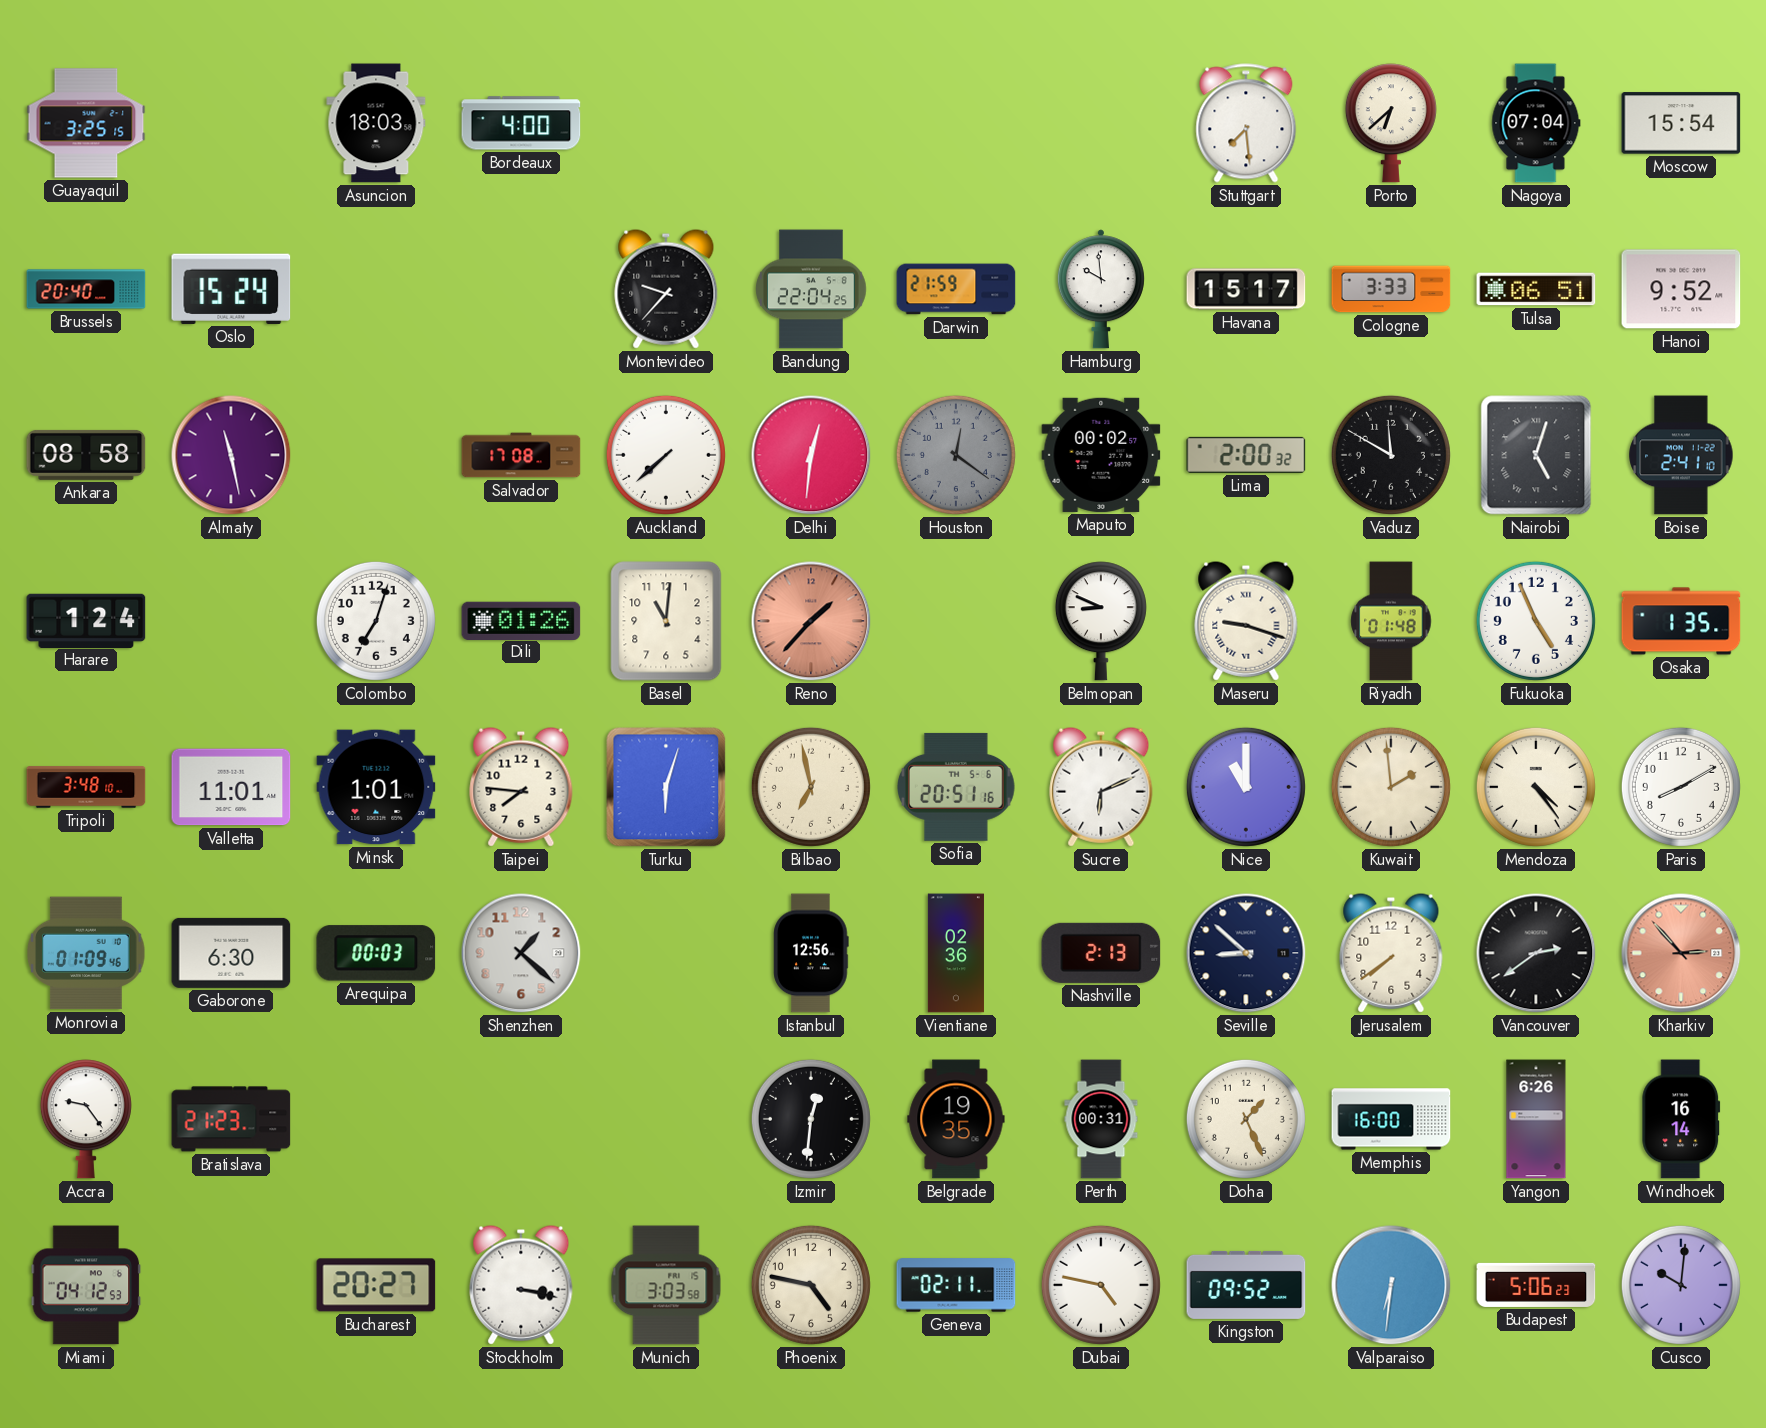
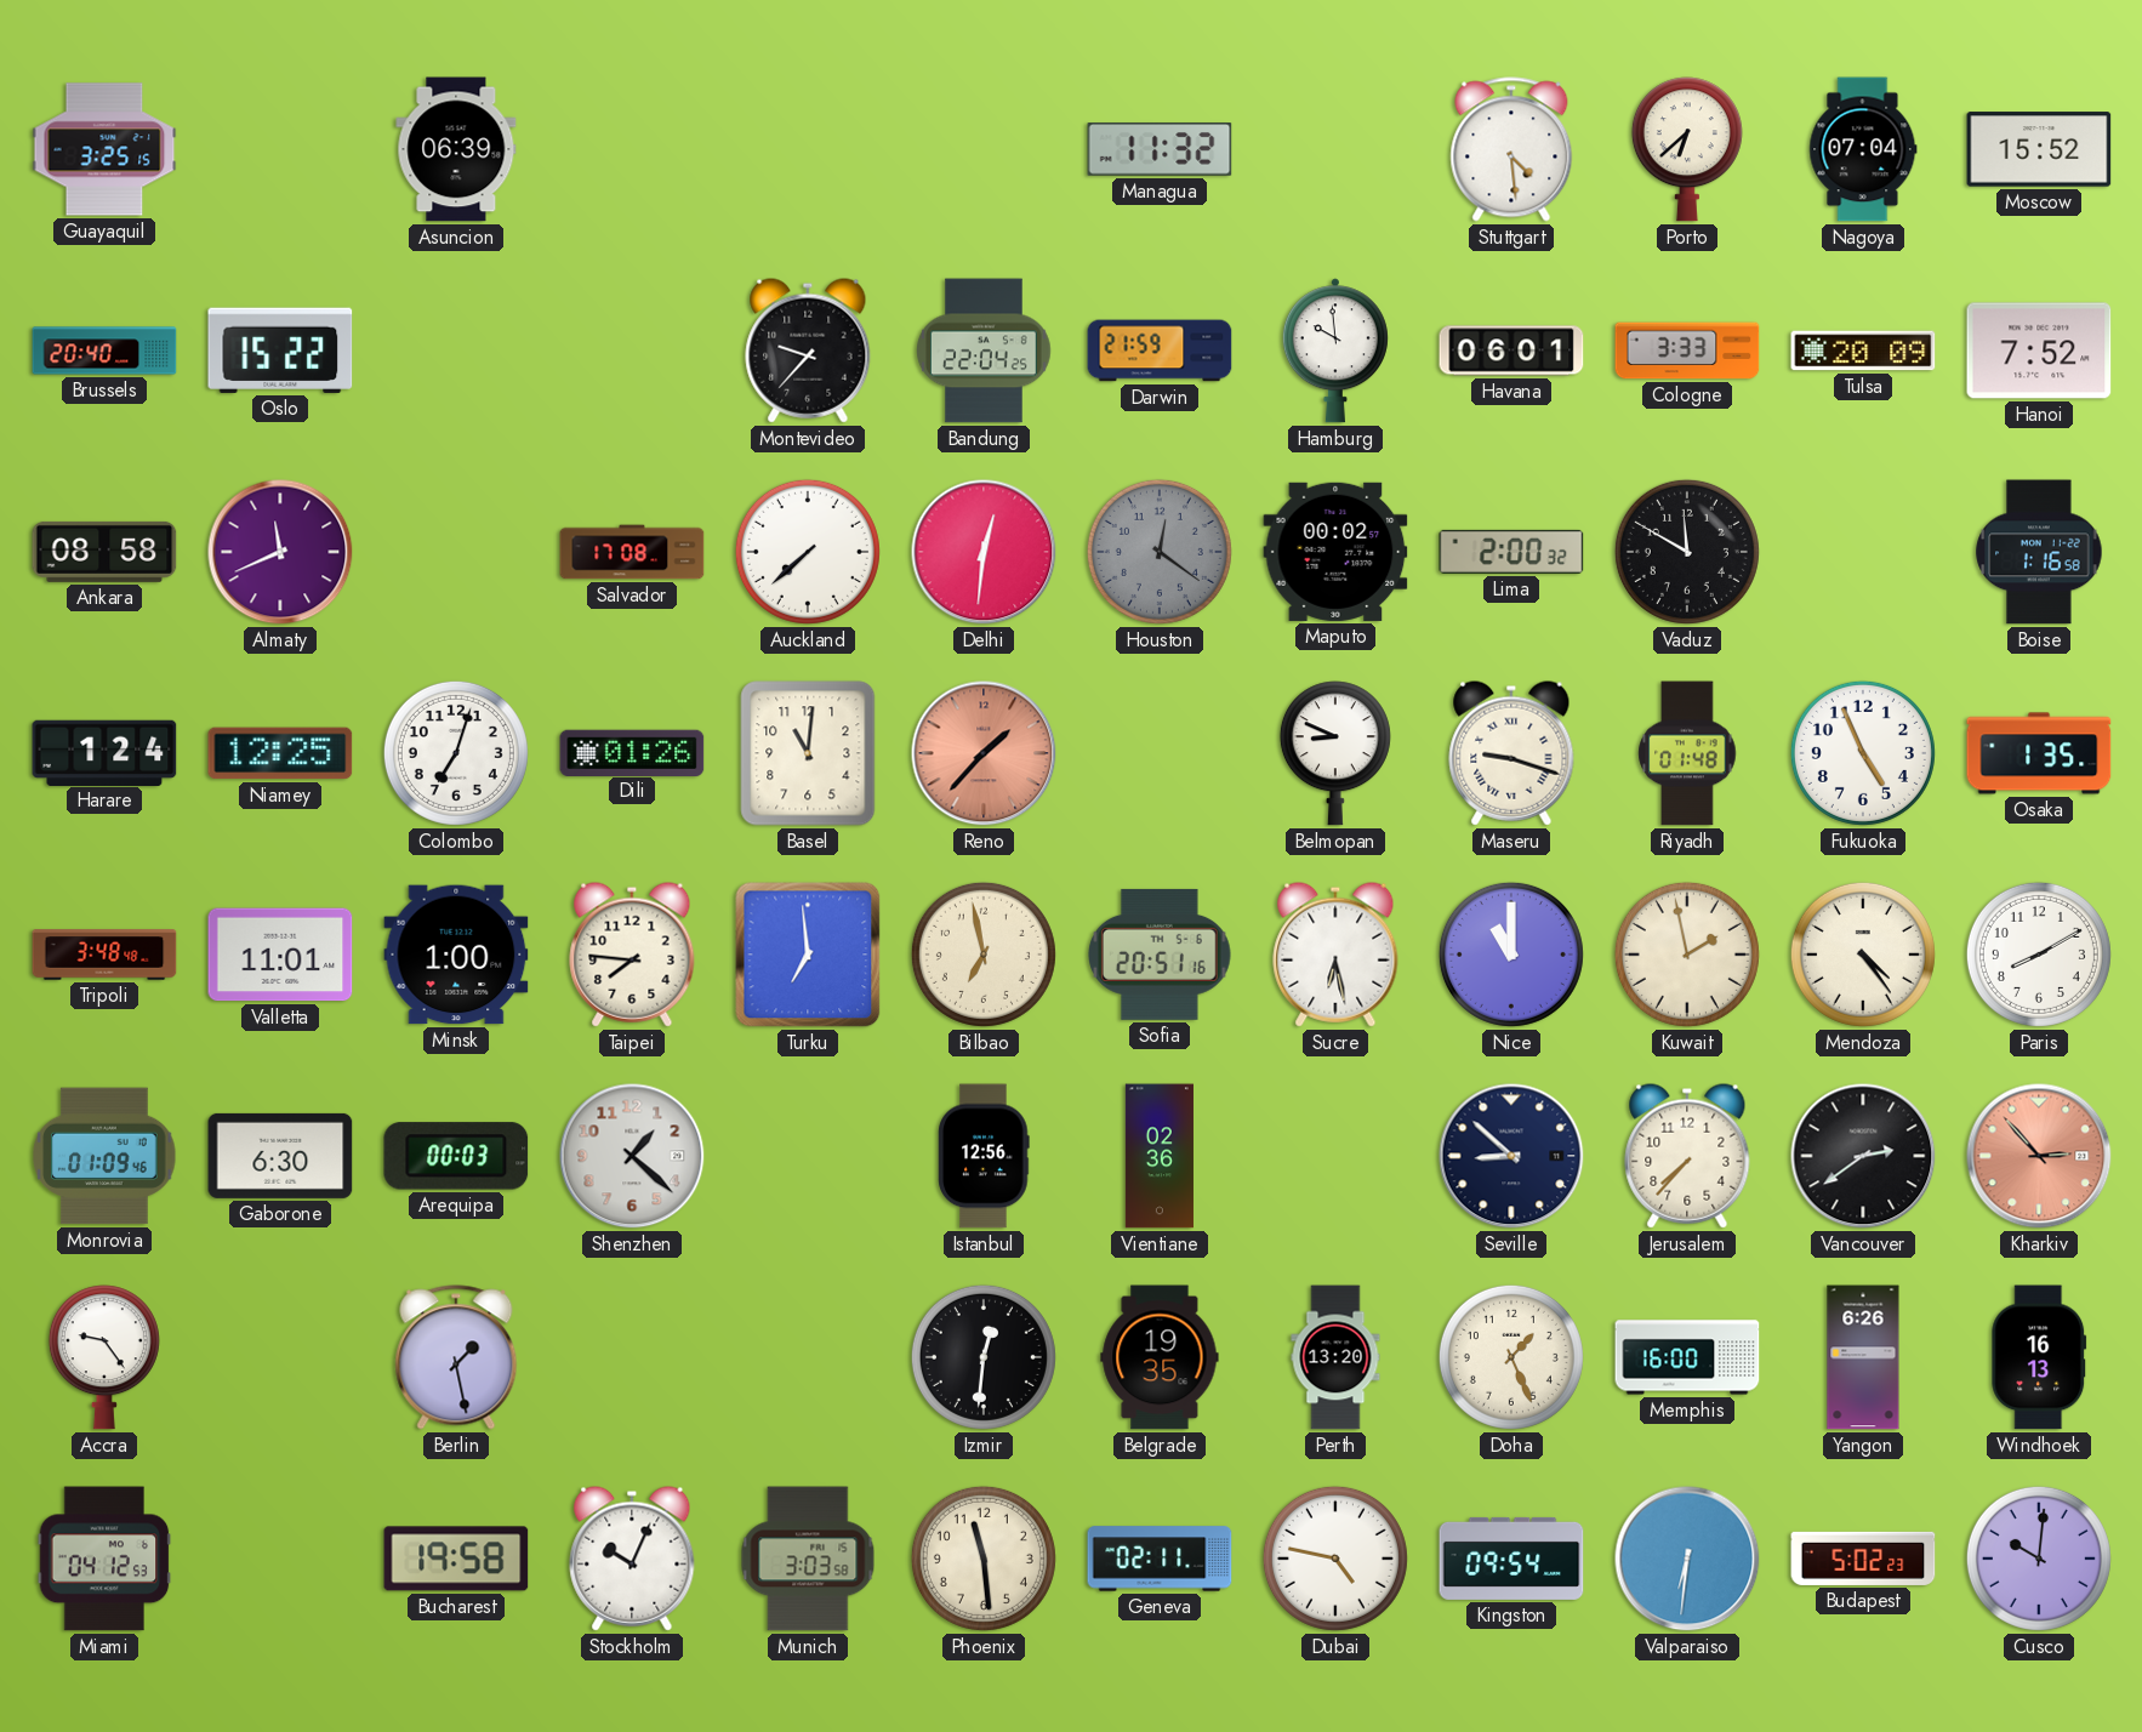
Asuncion: 18:03 -> 06:39
Bordeaux: 4:00 -> none
Managua: none -> 11:32
Stuttgart: 7:29 -> 4:29
Moscow: 15:54 -> 15:52
Oslo: 15:24 -> 15:22
Havana: 15:17 -> 06:01
Tulsa: 06:51 -> 20:09
Hanoi: 9:52 -> 7:52
Almaty: 11:28 -> 11:41
Nairobi: 5:03 -> none
Boise: 2:41 -> 1:16
Niamey: none -> 12:25
Tripoli: 3:48:10 -> 3:48:48
Minsk: 1:01 -> 1:00
Turku: 6:03 -> 6:59
Sucre: 6:11 -> 6:28
Kuwait: 1:59 -> 1:58
Nashville: 2:13 -> none
Jerusalem: 7:39 -> 7:37
Bratislava: 21:23 -> none
Berlin: none -> 1:28
Perth: 00:31 -> 13:20
Windhoek: 16:14 -> 16:13
Bucharest: 20:27 -> 19:58
Stockholm: 3:17 -> 10:04
Phoenix: 4:47 -> 11:29
Kingston: 09:52 -> 09:54
Budapest: 5:06 -> 5:02
